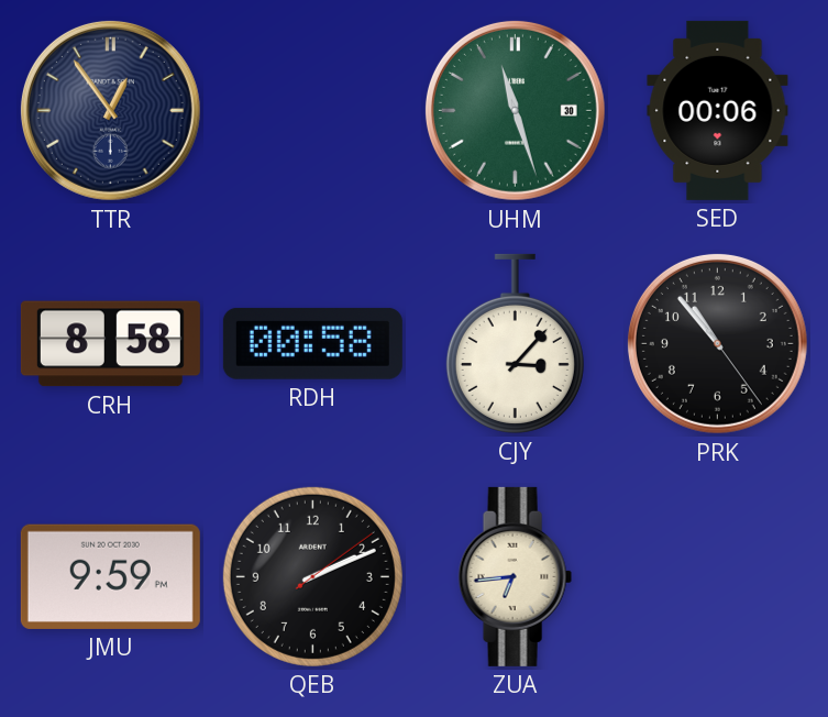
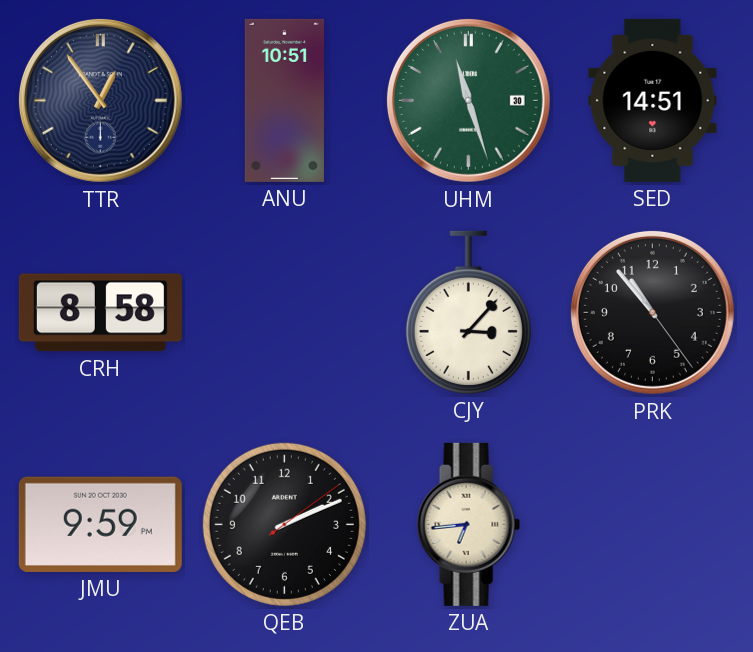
ANU: none -> 10:51
SED: 00:06 -> 14:51
RDH: 00:58 -> none
